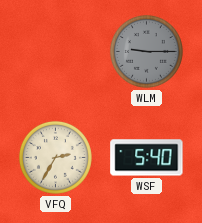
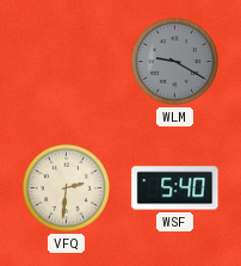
WLM: 9:15 -> 9:20
VFQ: 2:35 -> 2:31
